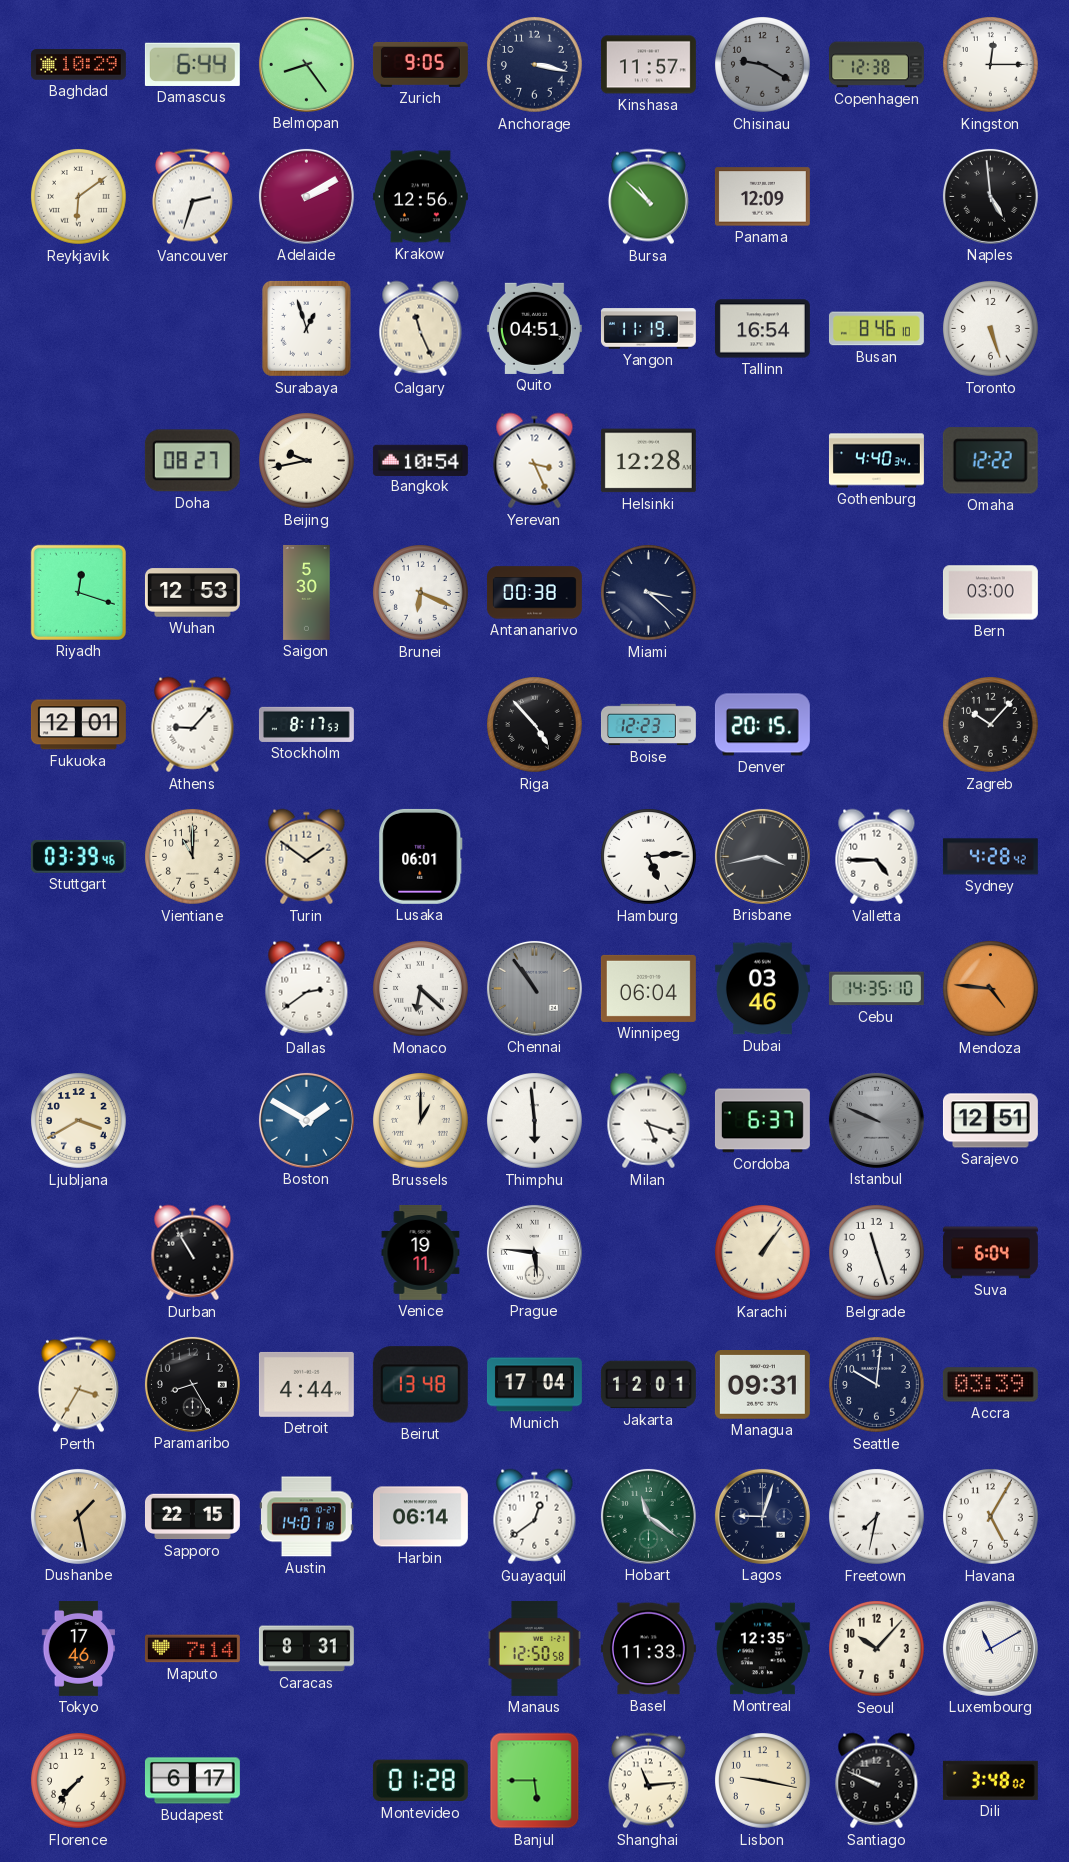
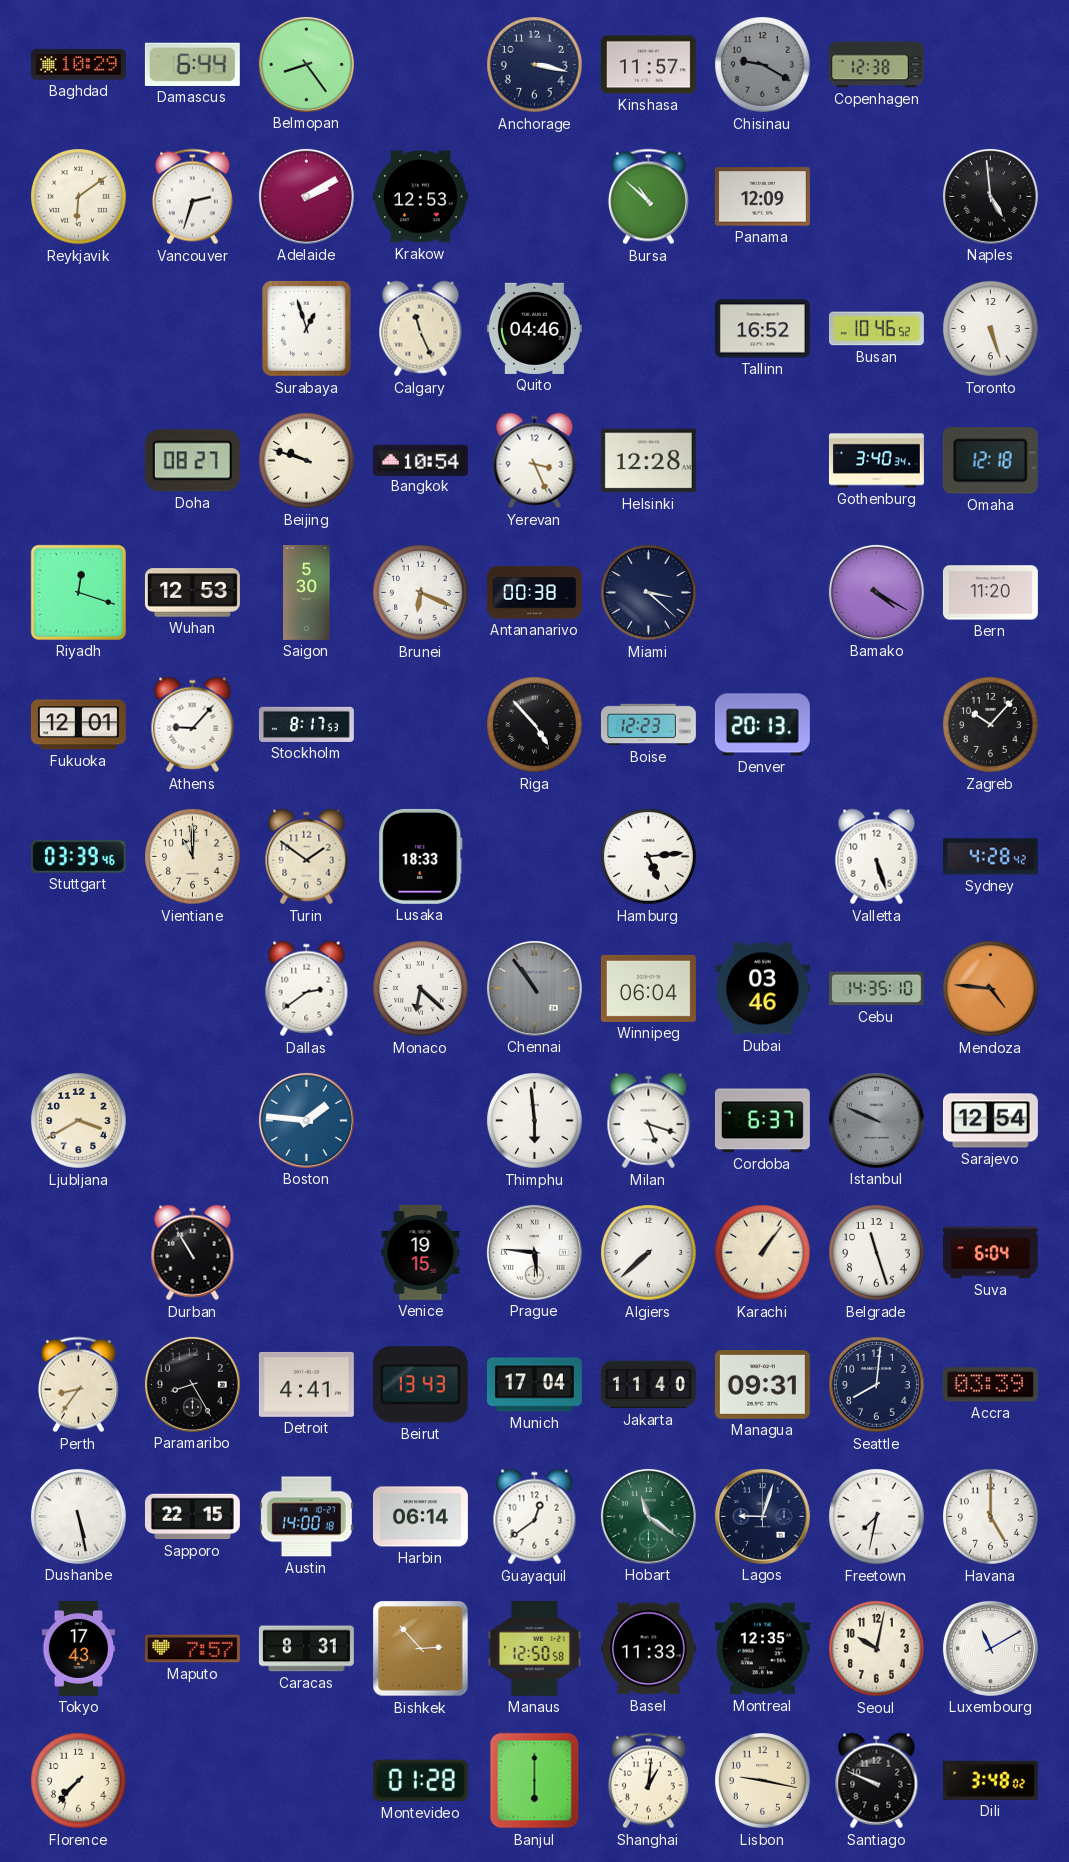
Zurich: 9:05 -> none
Kingston: 12:15 -> none
Krakow: 12:56 -> 12:53
Quito: 04:51 -> 04:46
Yangon: 11:19 -> none
Tallinn: 16:54 -> 16:52
Busan: 8:46 -> 10:46
Beijing: 9:43 -> 9:48
Gothenburg: 4:40 -> 3:40
Omaha: 12:22 -> 12:18
Bamako: none -> 4:20
Bern: 03:00 -> 11:20
Denver: 20:15 -> 20:13
Lusaka: 06:01 -> 18:33
Brisbane: 3:43 -> none
Valletta: 4:45 -> 5:27
Boston: 1:50 -> 1:46
Brussels: 1:00 -> none
Sarajevo: 12:51 -> 12:54
Venice: 19:11 -> 19:15
Algiers: none -> 7:38
Perth: 3:35 -> 8:36
Detroit: 4:44 -> 4:41
Beirut: 13:48 -> 13:43
Jakarta: 12:01 -> 11:40
Seattle: 10:01 -> 8:01
Dushanbe: 1:28 -> 5:28
Dushanbe dial: champagne -> white
Austin: 14:01 -> 14:00
Havana: 5:05 -> 5:00
Tokyo: 17:46 -> 17:43
Maputo: 7:14 -> 7:57
Bishkek: none -> 2:53
Seoul: 10:07 -> 10:02
Budapest: 6:17 -> none
Banjul: 5:45 -> 6:00
Shanghai: 11:14 -> 1:01
